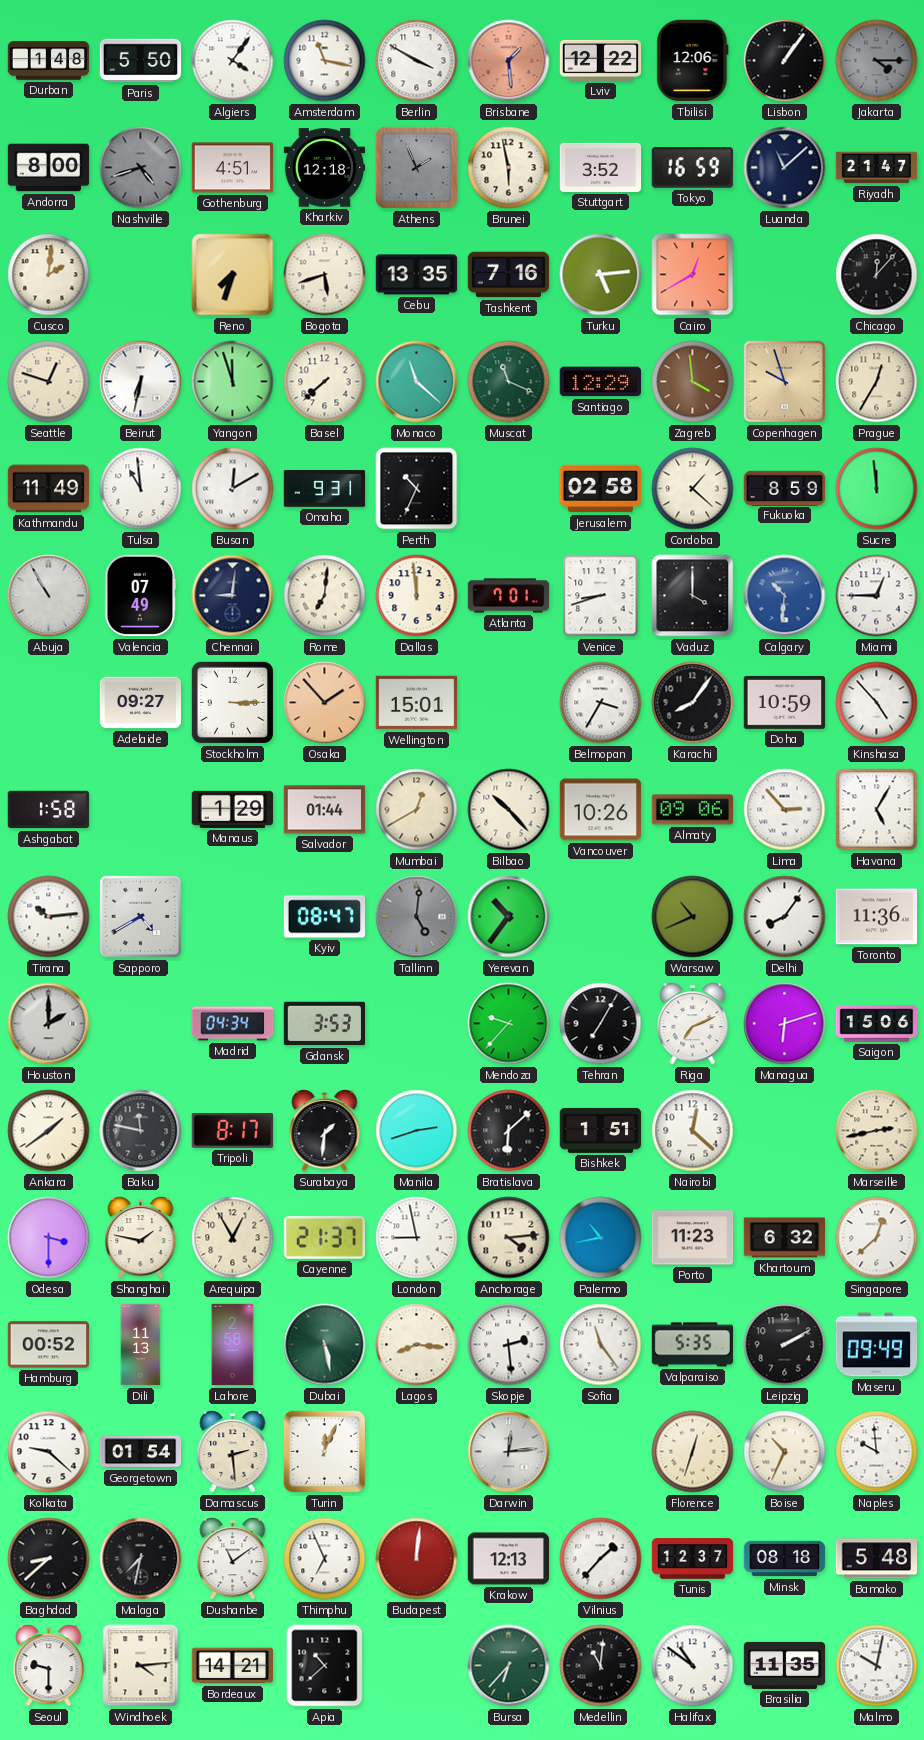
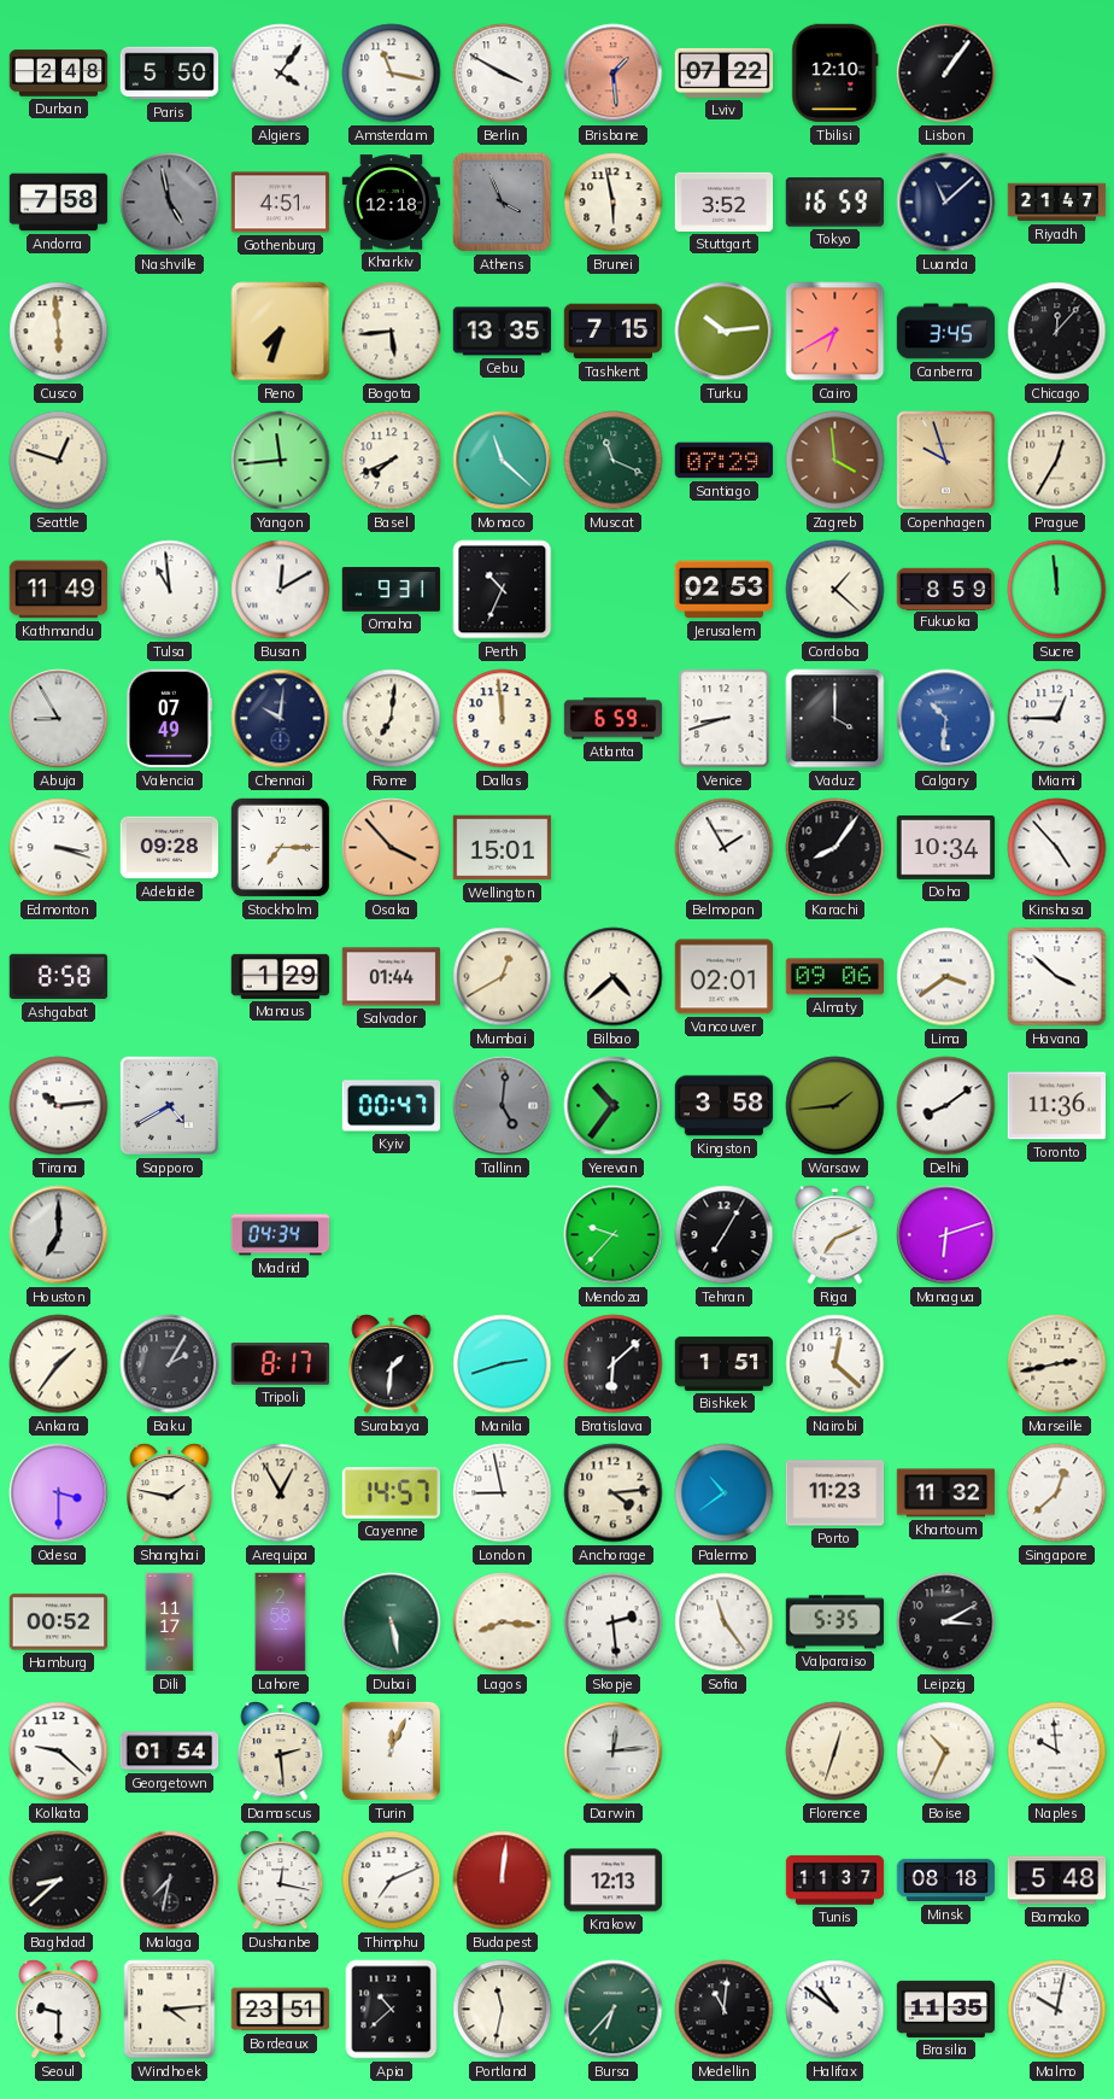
Durban: 1:48 -> 2:48
Lviv: 12:22 -> 07:22
Tbilisi: 12:06 -> 12:10
Jakarta: 4:15 -> none
Andorra: 8:00 -> 7:58
Nashville: 4:42 -> 4:58
Athens: 1:56 -> 3:56
Cusco: 2:01 -> 5:59
Bogota: 5:42 -> 5:44
Tashkent: 7:16 -> 7:15
Turku: 5:14 -> 10:14
Cairo: 12:40 -> 6:40
Canberra: none -> 3:45
Beirut: 6:32 -> none
Yangon: 11:57 -> 11:44
Basel: 7:38 -> 7:41
Santiago: 12:29 -> 07:29
Jerusalem: 02:58 -> 02:53
Abuja: 10:55 -> 8:55
Chennai: 9:01 -> 10:01
Atlanta: 7:01 -> 6:59
Edmonton: none -> 3:18
Adelaide: 09:27 -> 09:28
Stockholm: 3:15 -> 7:15
Osaka: 1:53 -> 3:53
Belmopan: 3:35 -> 1:55
Doha: 10:59 -> 10:34
Ashgabat: 1:58 -> 8:58
Bilbao: 10:23 -> 4:38
Vancouver: 10:26 -> 02:01
Lima: 2:53 -> 3:39
Havana: 5:05 -> 3:52
Kyiv: 08:47 -> 00:47
Kingston: none -> 3:58
Warsaw: 10:41 -> 1:44
Delhi: 8:06 -> 8:09
Houston: 2:00 -> 7:00
Gdansk: 3:53 -> none
Saigon: 15:06 -> none
Ankara: 1:39 -> 1:36
Baku: 11:47 -> 2:05
Cayenne: 21:37 -> 14:57
Palermo: 10:43 -> 10:39
Khartoum: 6:32 -> 11:32
Dili: 11:13 -> 11:17
Leipzig: 2:10 -> 3:10
Maseru: 09:49 -> none
Dushanbe: 11:09 -> 12:17
Thimphu: 6:56 -> 7:11
Vilnius: 1:37 -> none
Tunis: 12:37 -> 11:37
Bordeaux: 14:21 -> 23:51
Portland: none -> 11:32
